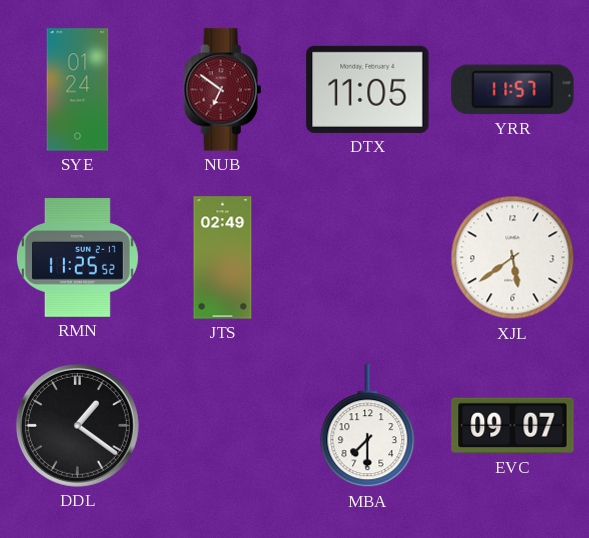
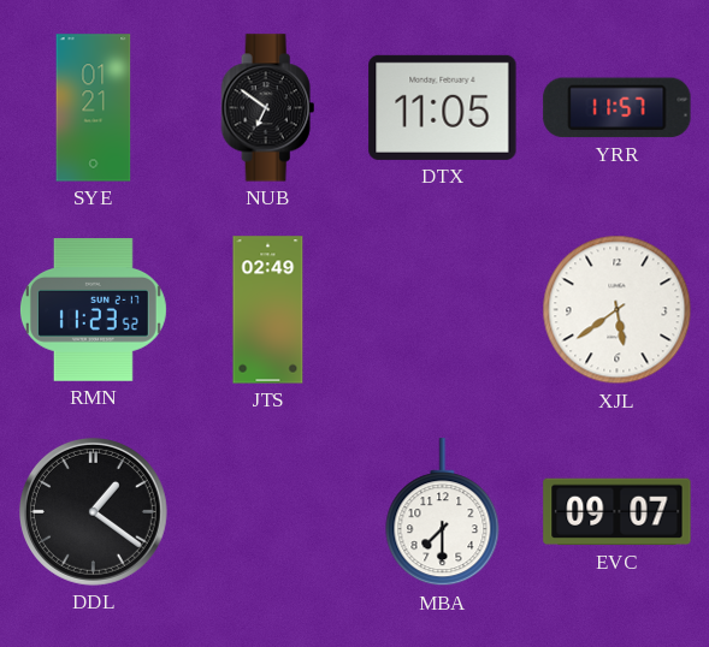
SYE: 01:24 -> 01:21
NUB dial: burgundy -> black
RMN: 11:25 -> 11:23
